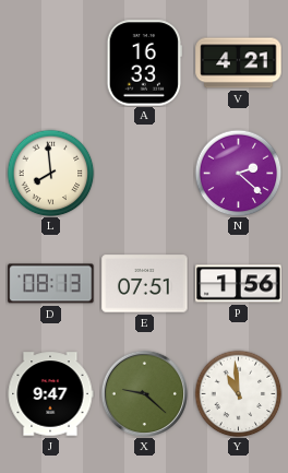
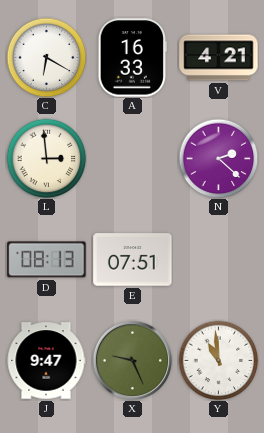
C: none -> 6:20
L: 7:59 -> 2:59
P: 1:56 -> none
X: 9:22 -> 9:26
